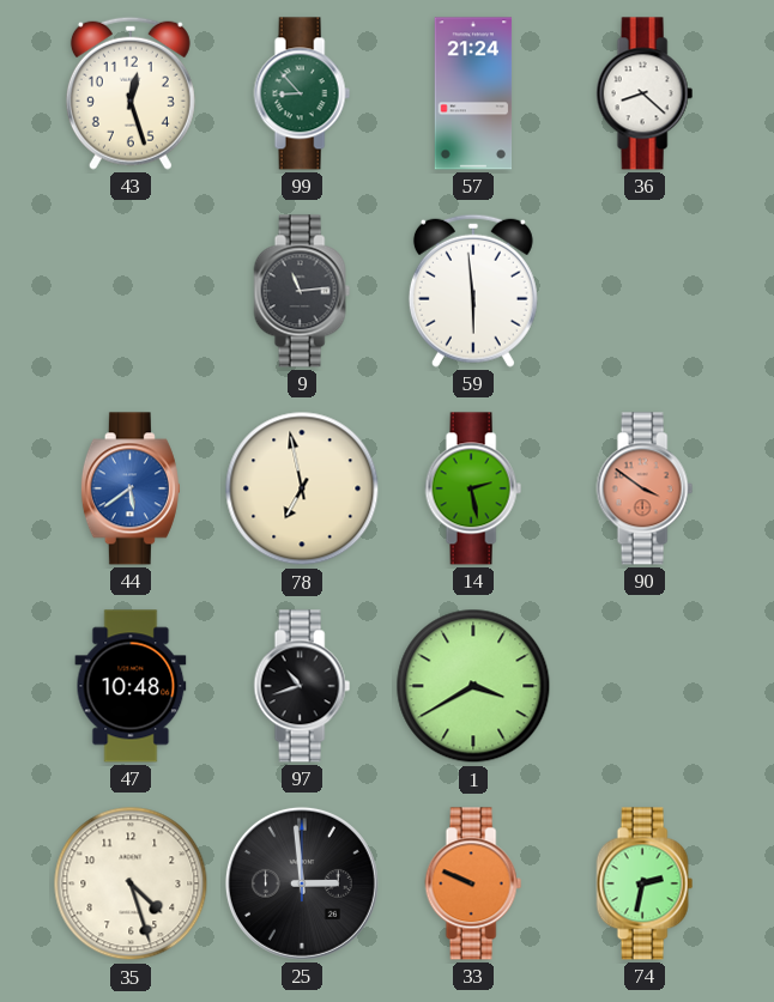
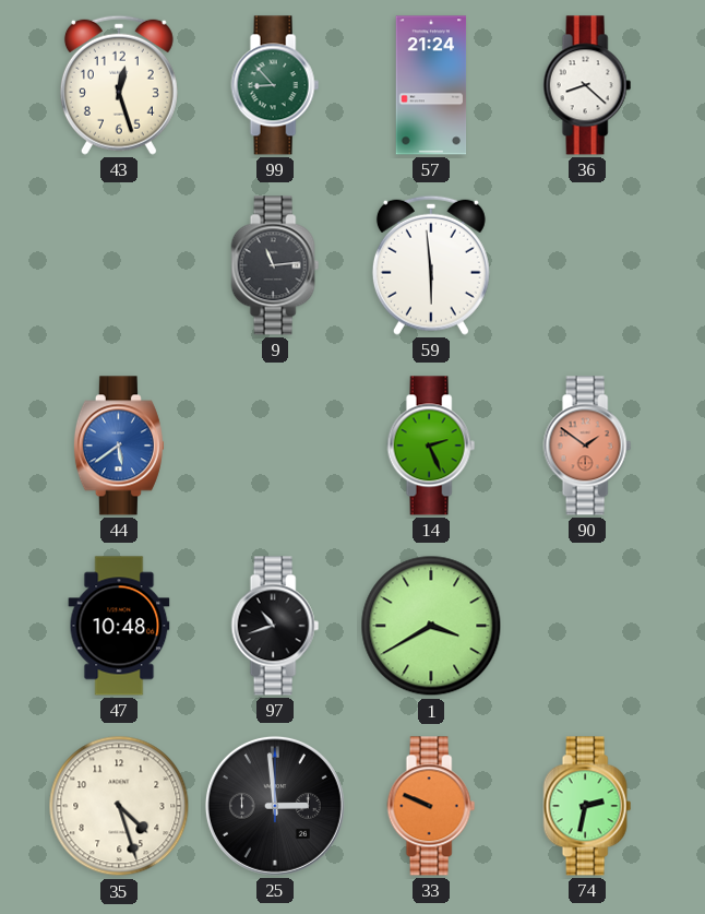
78: 6:58 -> none
14: 2:28 -> 2:26
90: 3:51 -> 1:51
